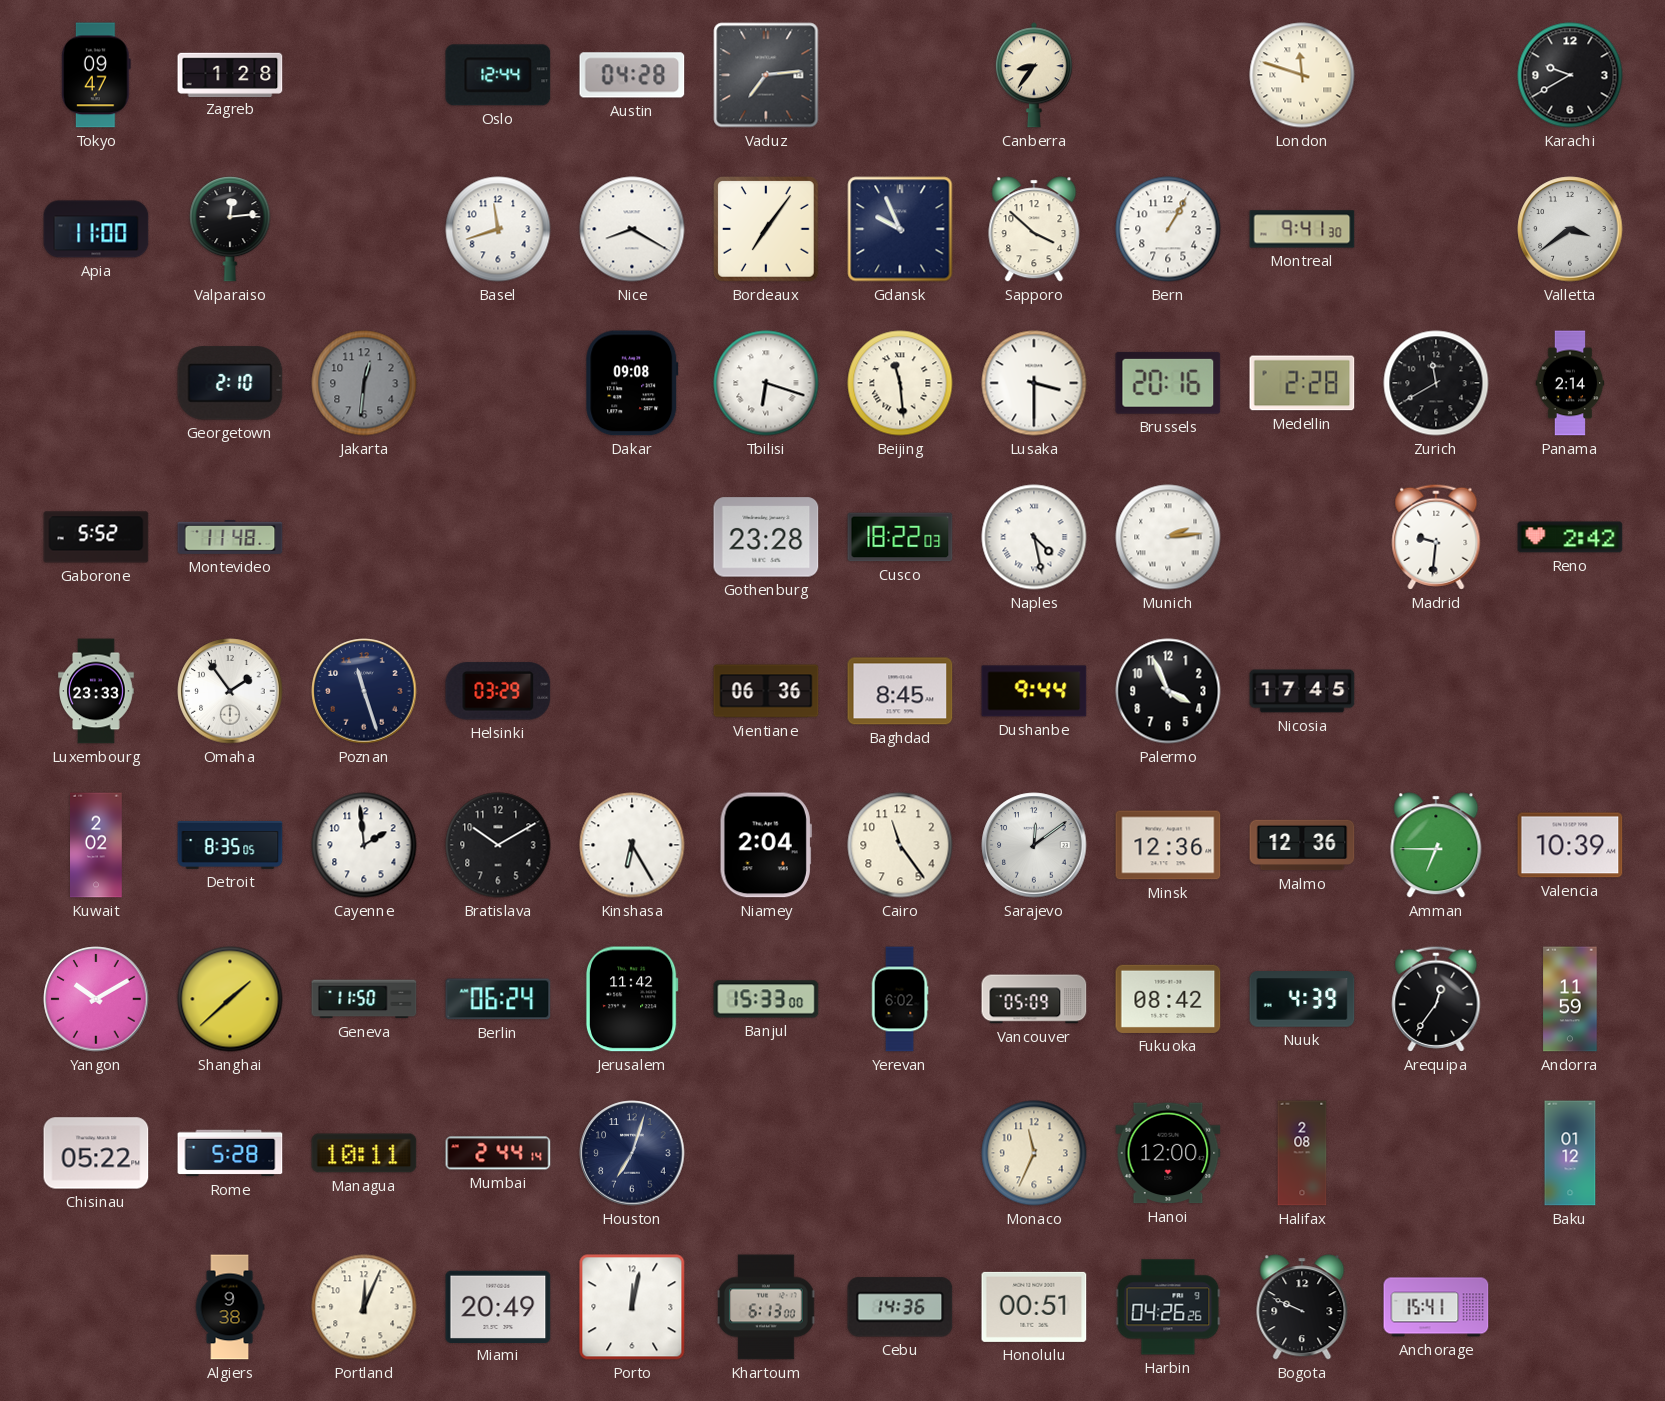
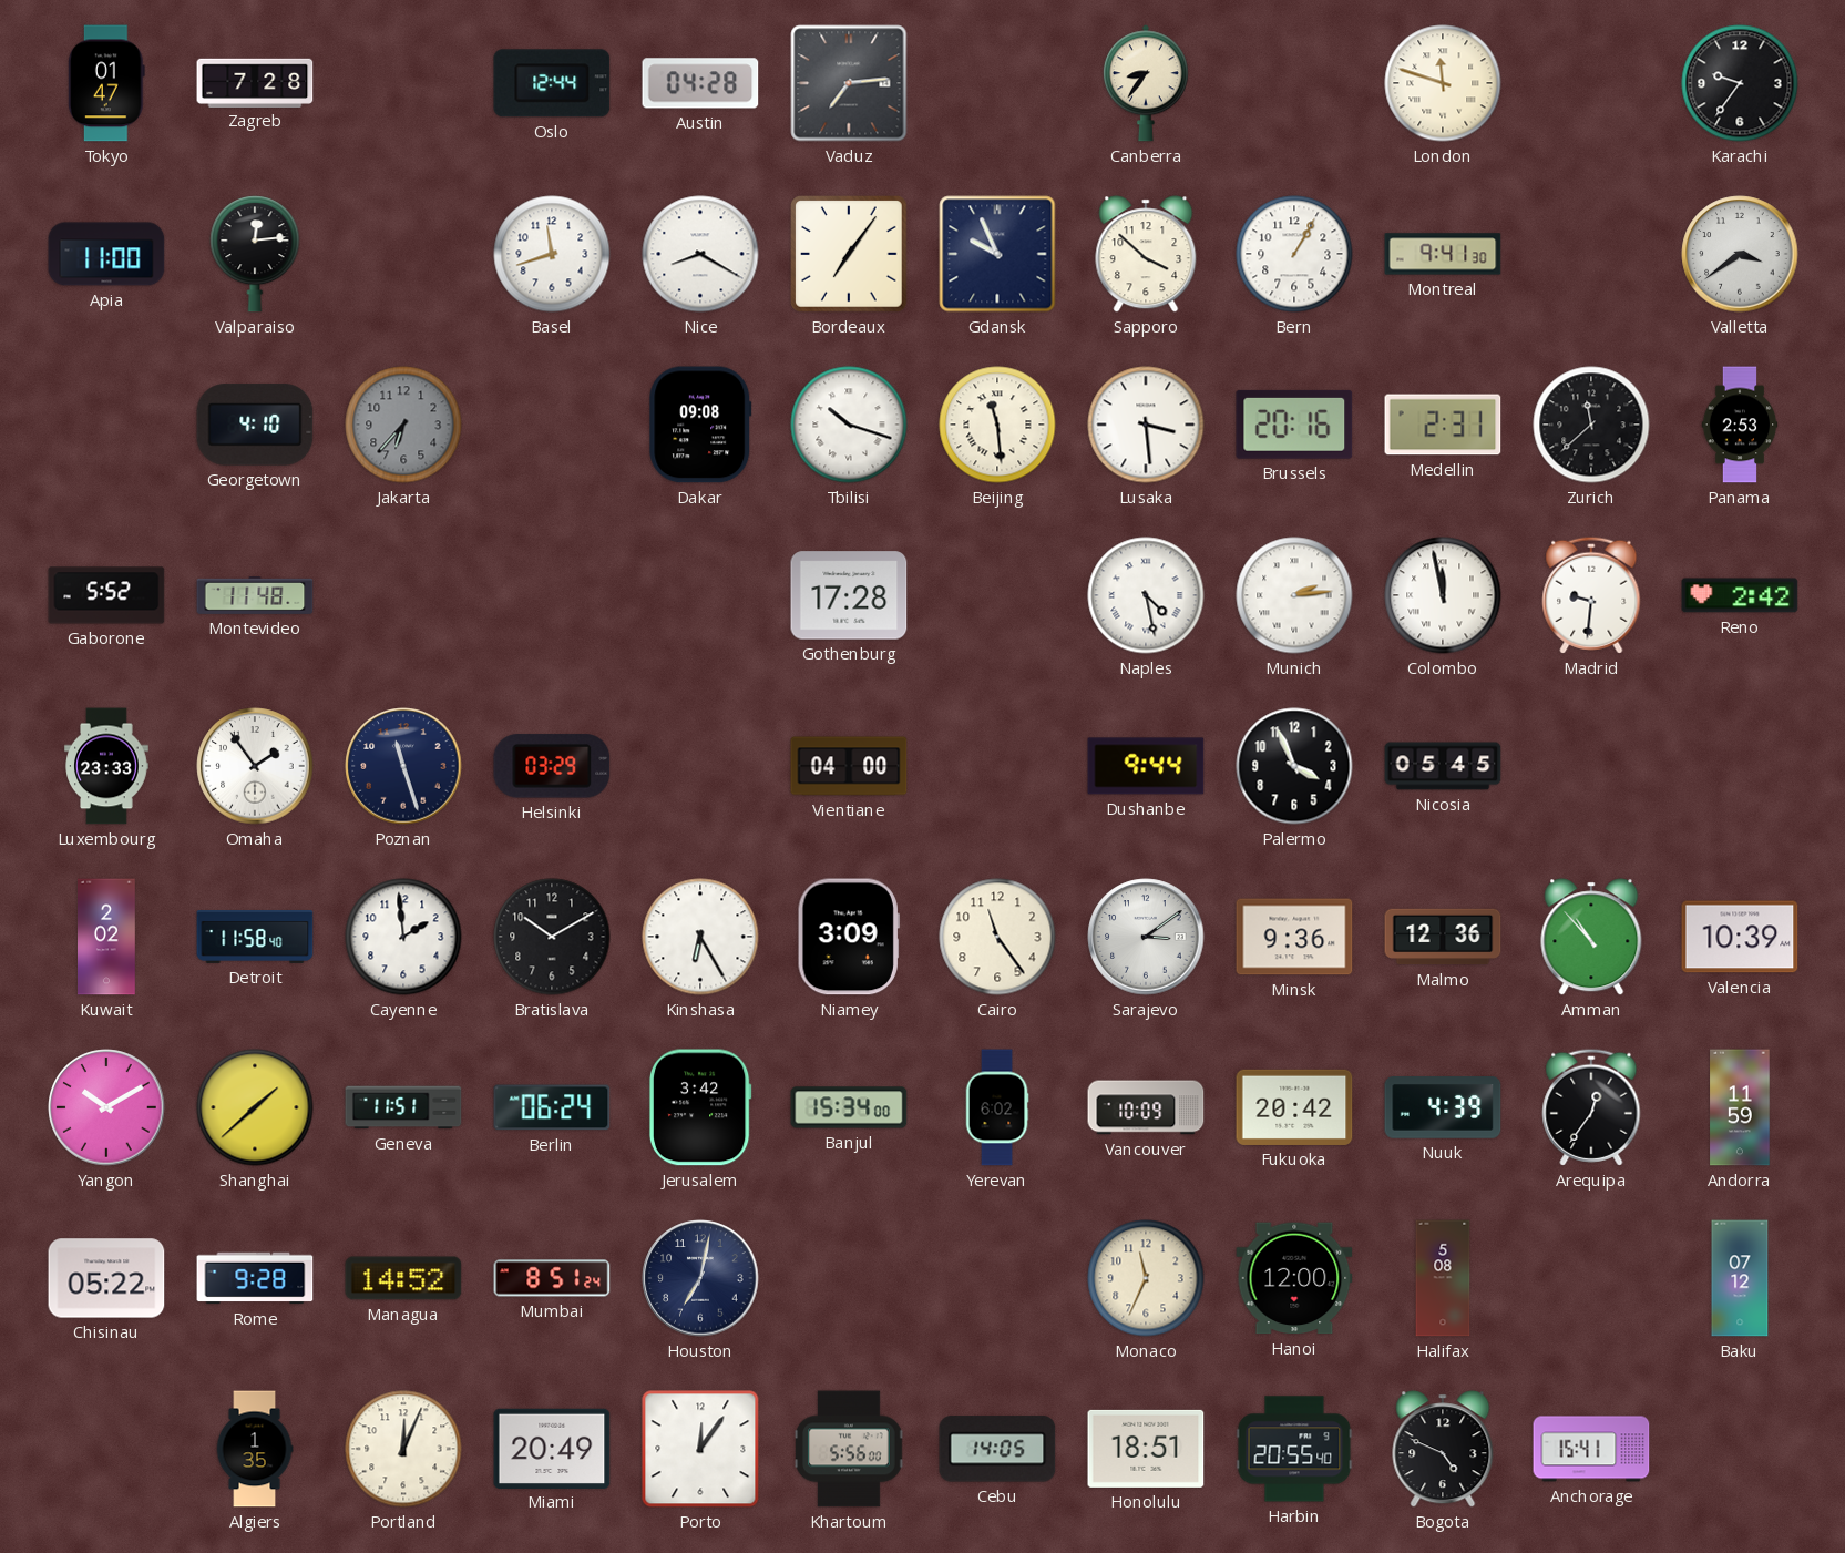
Tokyo: 09:47 -> 01:47
Zagreb: 1:28 -> 7:28
Karachi: 9:40 -> 9:36
Georgetown: 2:10 -> 4:10
Jakarta: 12:31 -> 6:37
Tbilisi: 6:18 -> 10:18
Lusaka: 3:30 -> 3:29
Medellin: 2:28 -> 2:31
Zurich: 11:40 -> 11:38
Panama: 2:14 -> 2:53
Gothenburg: 23:28 -> 17:28
Cusco: 18:22 -> none
Colombo: none -> 11:58
Vientiane: 06:36 -> 04:00
Baghdad: 8:45 -> none
Nicosia: 17:45 -> 05:45
Detroit: 8:35 -> 11:58
Niamey: 2:04 -> 3:09
Sarajevo: 12:09 -> 3:09
Minsk: 12:36 -> 9:36
Amman: 6:45 -> 10:53
Geneva: 11:50 -> 11:51
Jerusalem: 11:42 -> 3:42
Banjul: 15:33 -> 15:34
Vancouver: 05:09 -> 10:09
Fukuoka: 08:42 -> 20:42
Rome: 5:28 -> 9:28
Managua: 10:11 -> 14:52
Mumbai: 2:44 -> 8:51
Houston: 7:03 -> 7:02
Halifax: 2:08 -> 5:08
Baku: 01:12 -> 07:12
Algiers: 9:38 -> 1:35
Porto: 12:02 -> 12:06
Khartoum: 6:13 -> 5:56
Cebu: 14:36 -> 14:05
Honolulu: 00:51 -> 18:51
Harbin: 04:26 -> 20:55
Bogota: 9:49 -> 4:49
